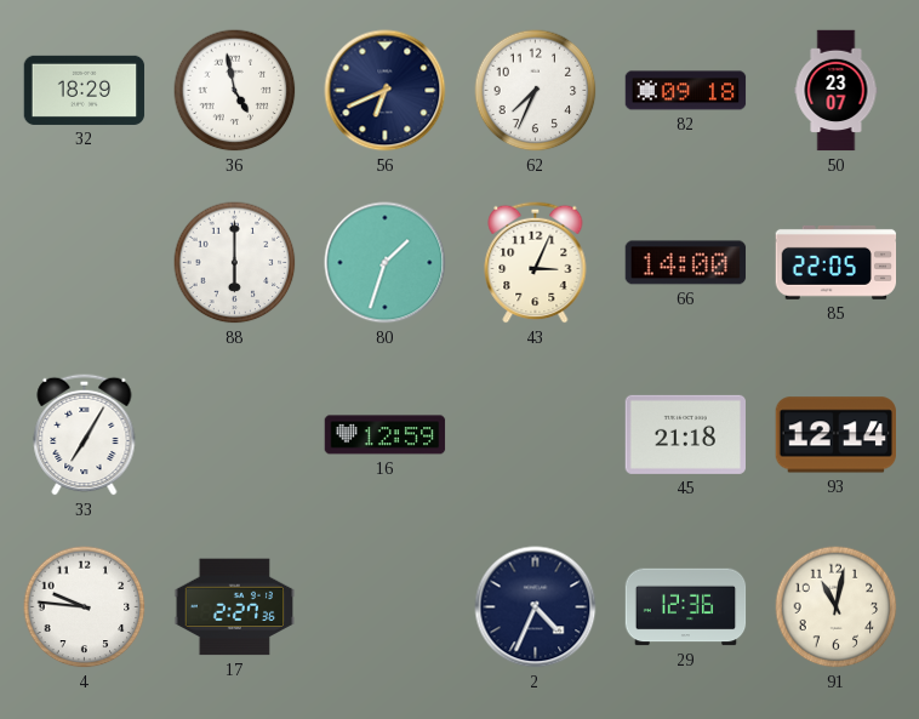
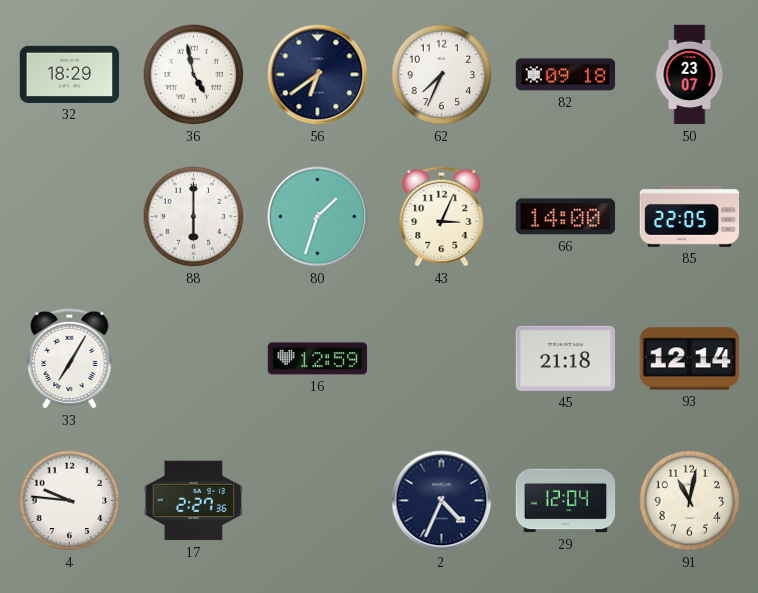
56: 6:41 -> 6:39
29: 12:36 -> 12:04
